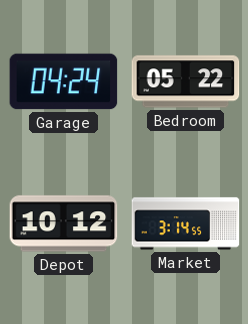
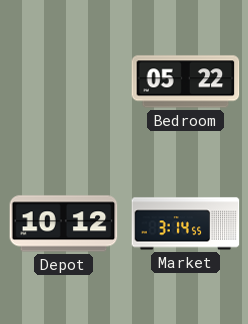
Garage: 04:24 -> none
